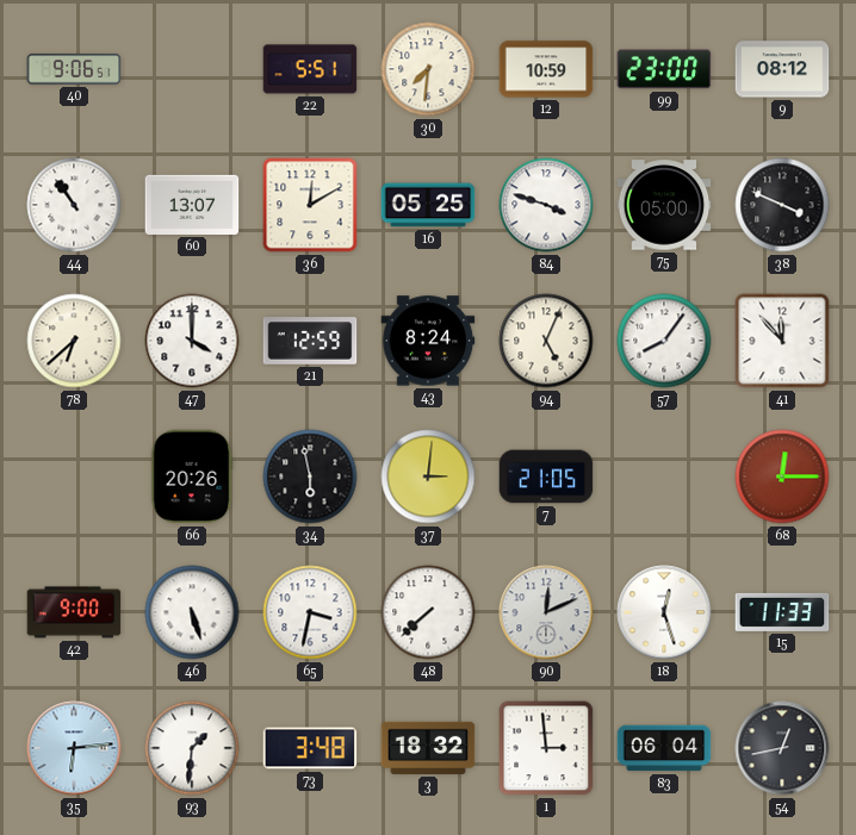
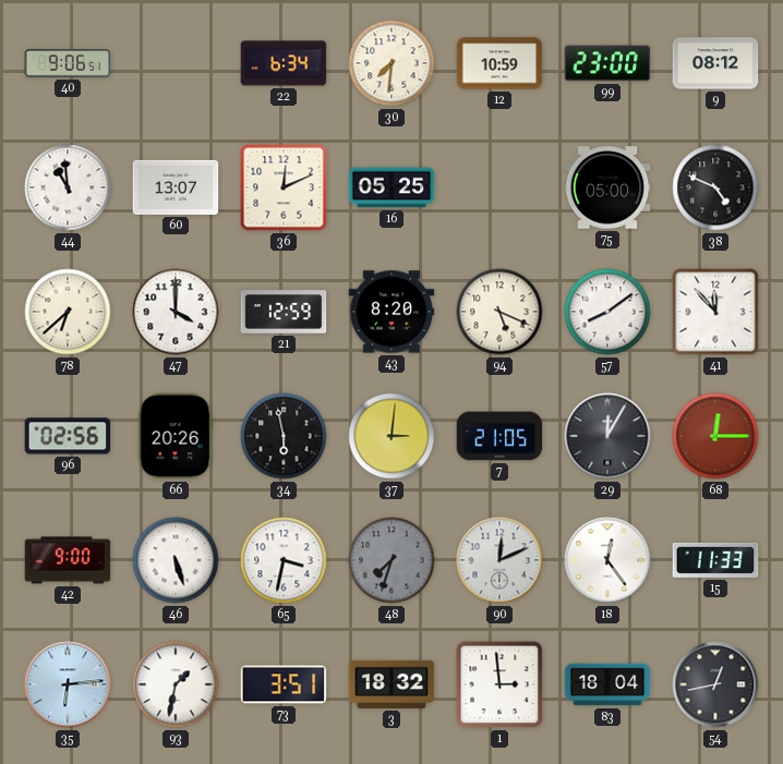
22: 5:51 -> 6:34
44: 10:54 -> 10:59
36: 12:10 -> 12:11
84: 3:48 -> none
38: 3:49 -> 4:49
43: 8:24 -> 8:20
94: 5:04 -> 5:19
57: 8:06 -> 8:09
96: none -> 02:56
29: none -> 12:05
48: 7:38 -> 7:33
48 dial: white -> grey
18: 12:27 -> 12:24
93: 1:31 -> 1:32
73: 3:48 -> 3:51
83: 06:04 -> 18:04
